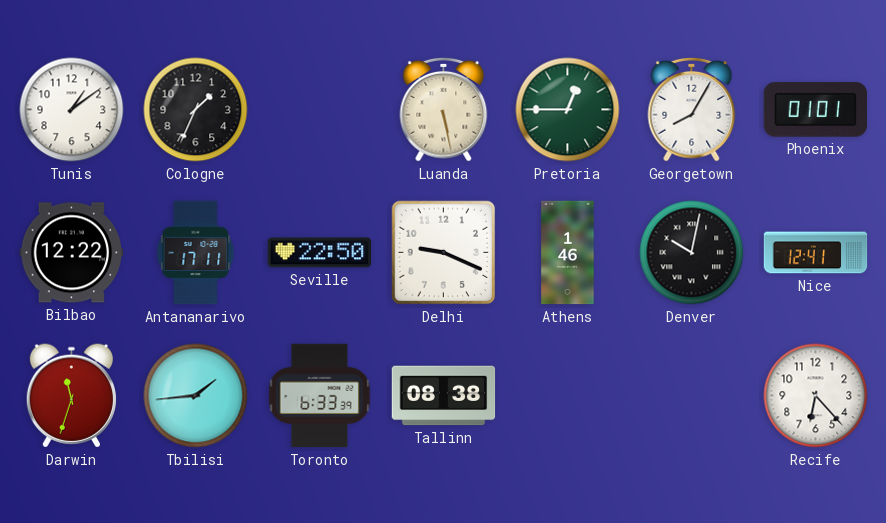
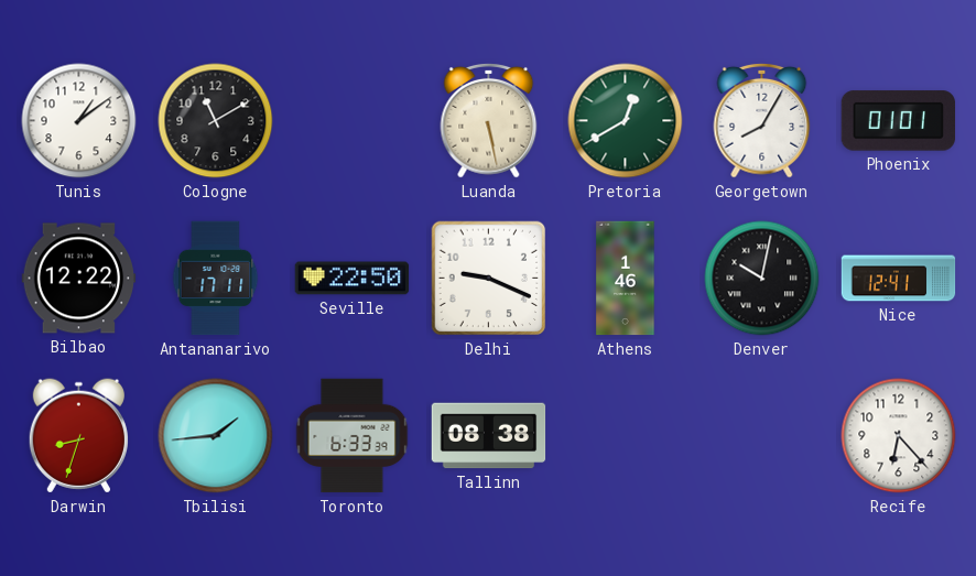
Cologne: 1:34 -> 11:10
Pretoria: 12:45 -> 12:40
Darwin: 11:33 -> 8:33
